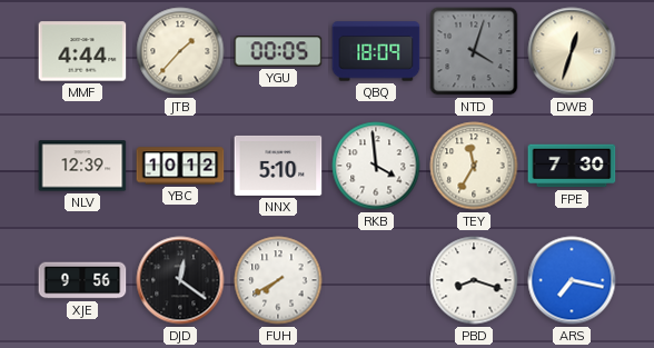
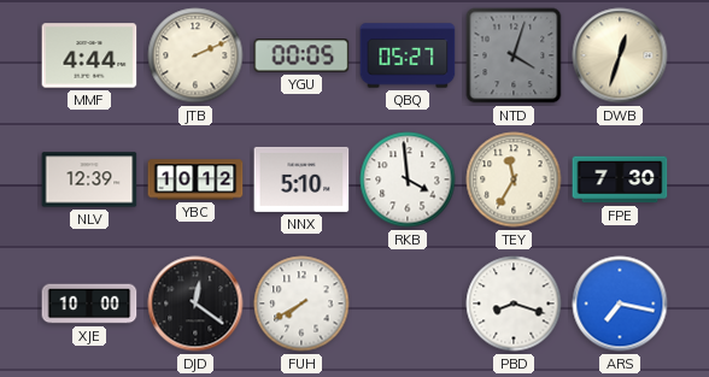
JTB: 1:37 -> 2:11
QBQ: 18:09 -> 05:27
XJE: 9:56 -> 10:00
